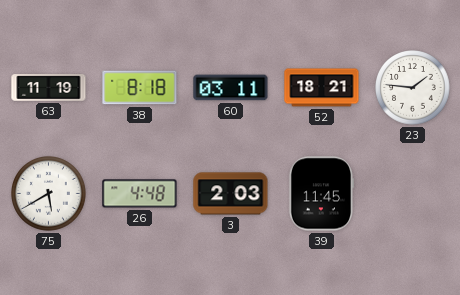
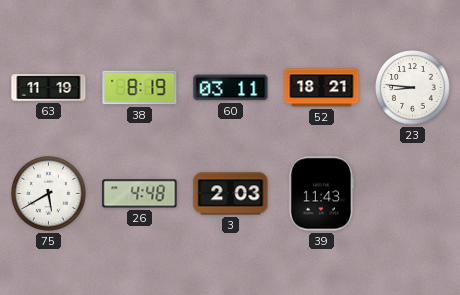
38: 8:18 -> 8:19
23: 1:46 -> 8:46
39: 11:45 -> 11:43
